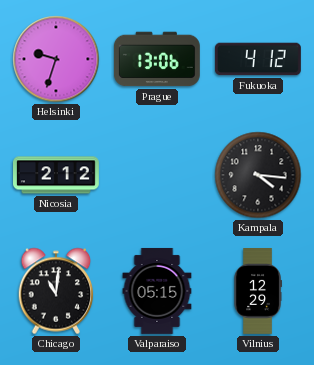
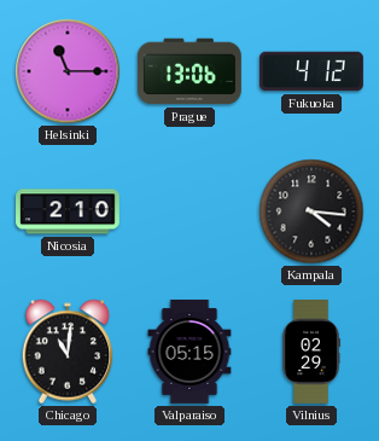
Helsinki: 9:33 -> 11:15
Nicosia: 2:12 -> 2:10
Vilnius: 12:29 -> 02:29
